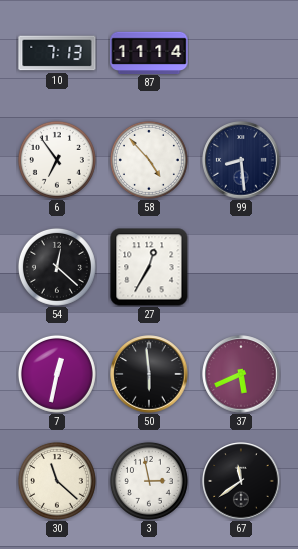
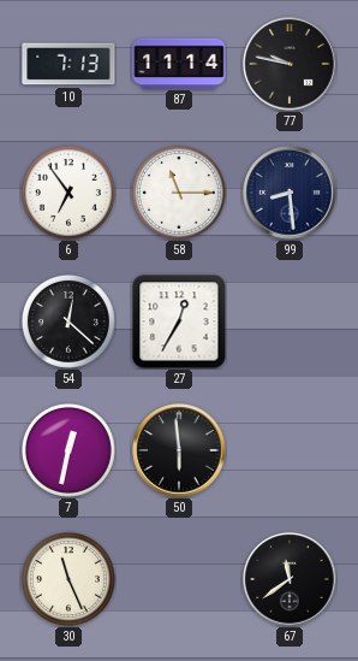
77: none -> 9:47
58: 4:53 -> 11:15
37: 5:41 -> none
30: 11:22 -> 11:26
3: 2:58 -> none
